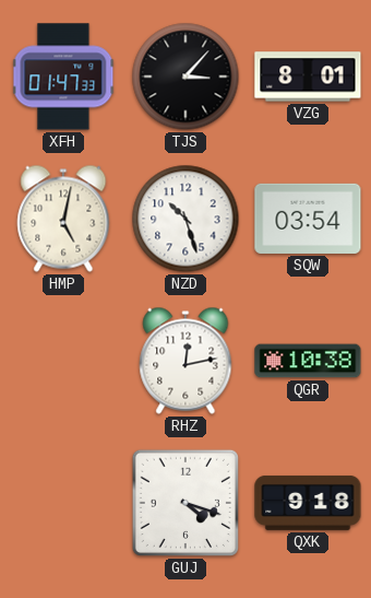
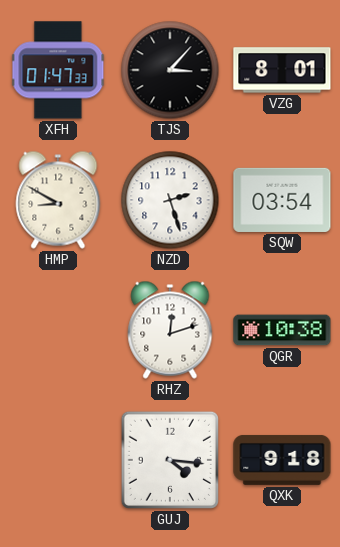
HMP: 5:02 -> 8:50
NZD: 10:27 -> 2:27
RHZ: 12:13 -> 12:12
GUJ: 4:18 -> 4:16
